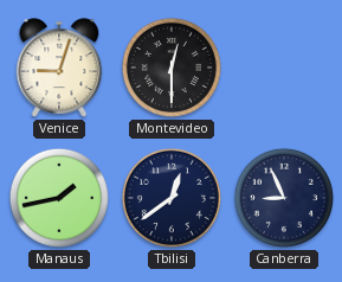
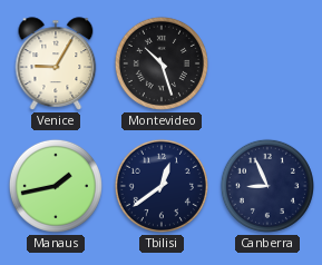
Venice: 9:03 -> 9:05
Montevideo: 12:30 -> 10:27
